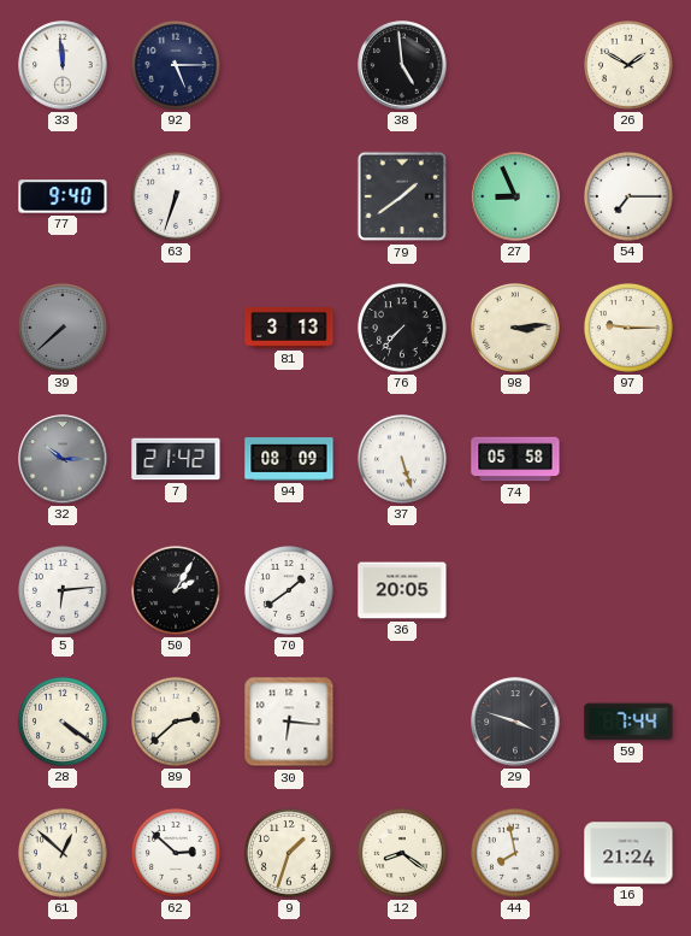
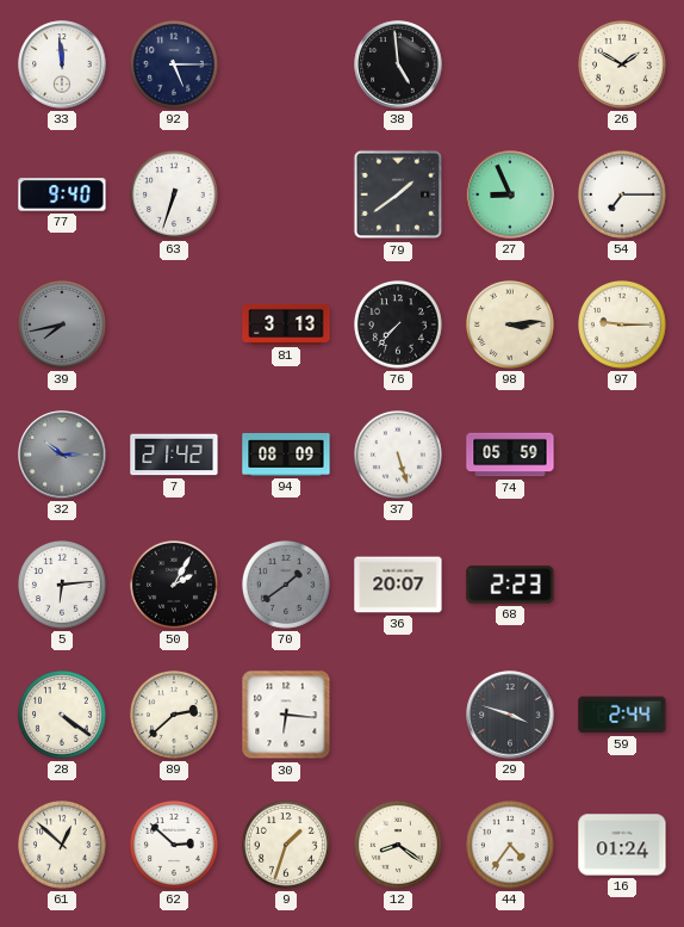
39: 7:38 -> 7:43
74: 05:58 -> 05:59
70 dial: white -> grey
36: 20:05 -> 20:07
68: none -> 2:23
59: 7:44 -> 2:44
44: 7:58 -> 4:36
16: 21:24 -> 01:24
